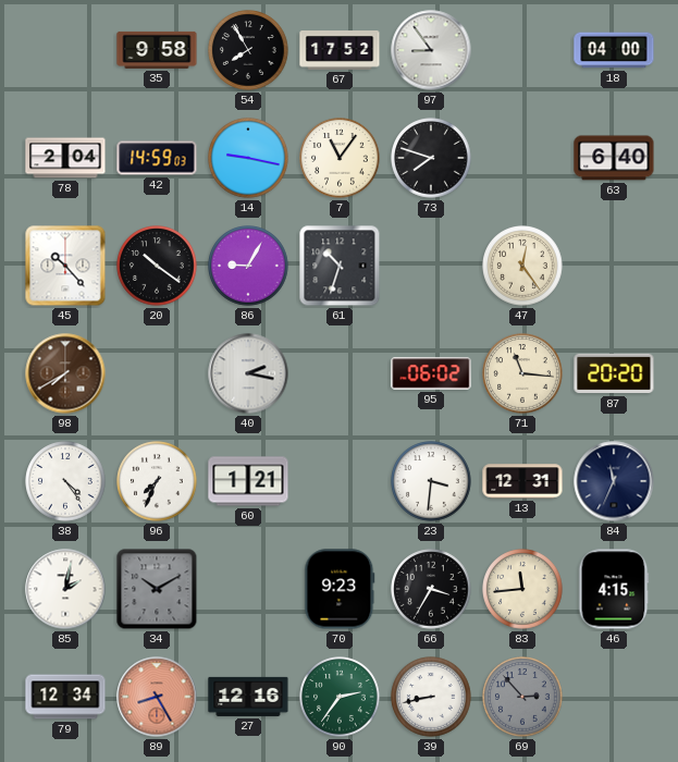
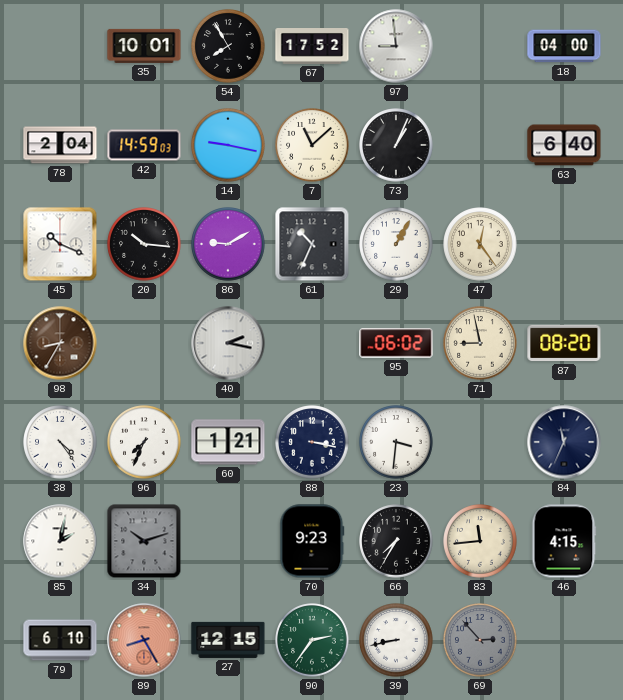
35: 9:58 -> 10:01
97: 8:54 -> 8:59
7: 11:06 -> 11:08
73: 7:48 -> 1:04
45: 10:23 -> 10:19
20: 10:21 -> 10:16
86: 9:05 -> 9:10
61: 10:33 -> 10:34
29: none -> 1:05
98: 7:40 -> 8:35
71: 11:16 -> 8:58
87: 20:20 -> 08:20
88: none -> 3:17
13: 12:31 -> none
34: 10:10 -> 10:12
66: 3:35 -> 7:35
79: 12:34 -> 6:10
27: 12:16 -> 12:15
